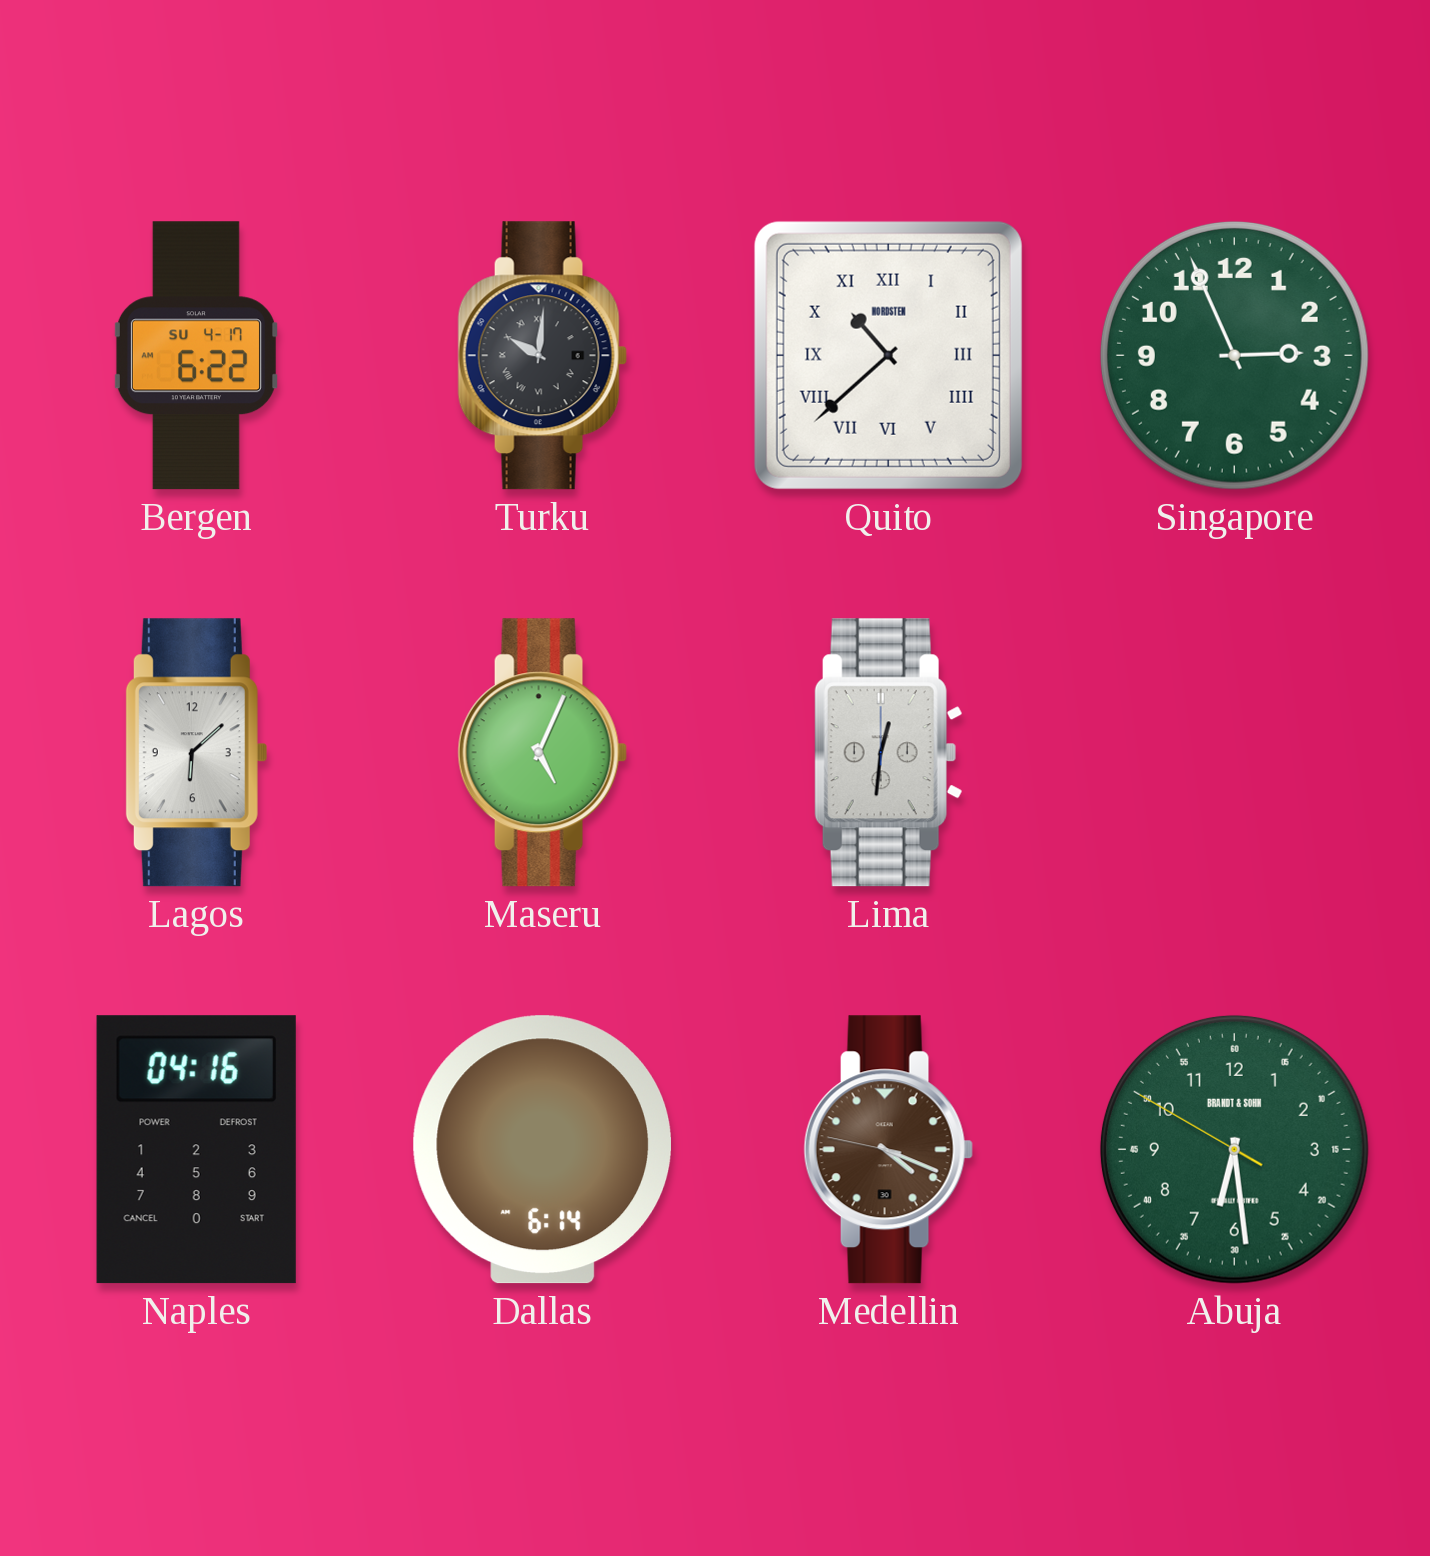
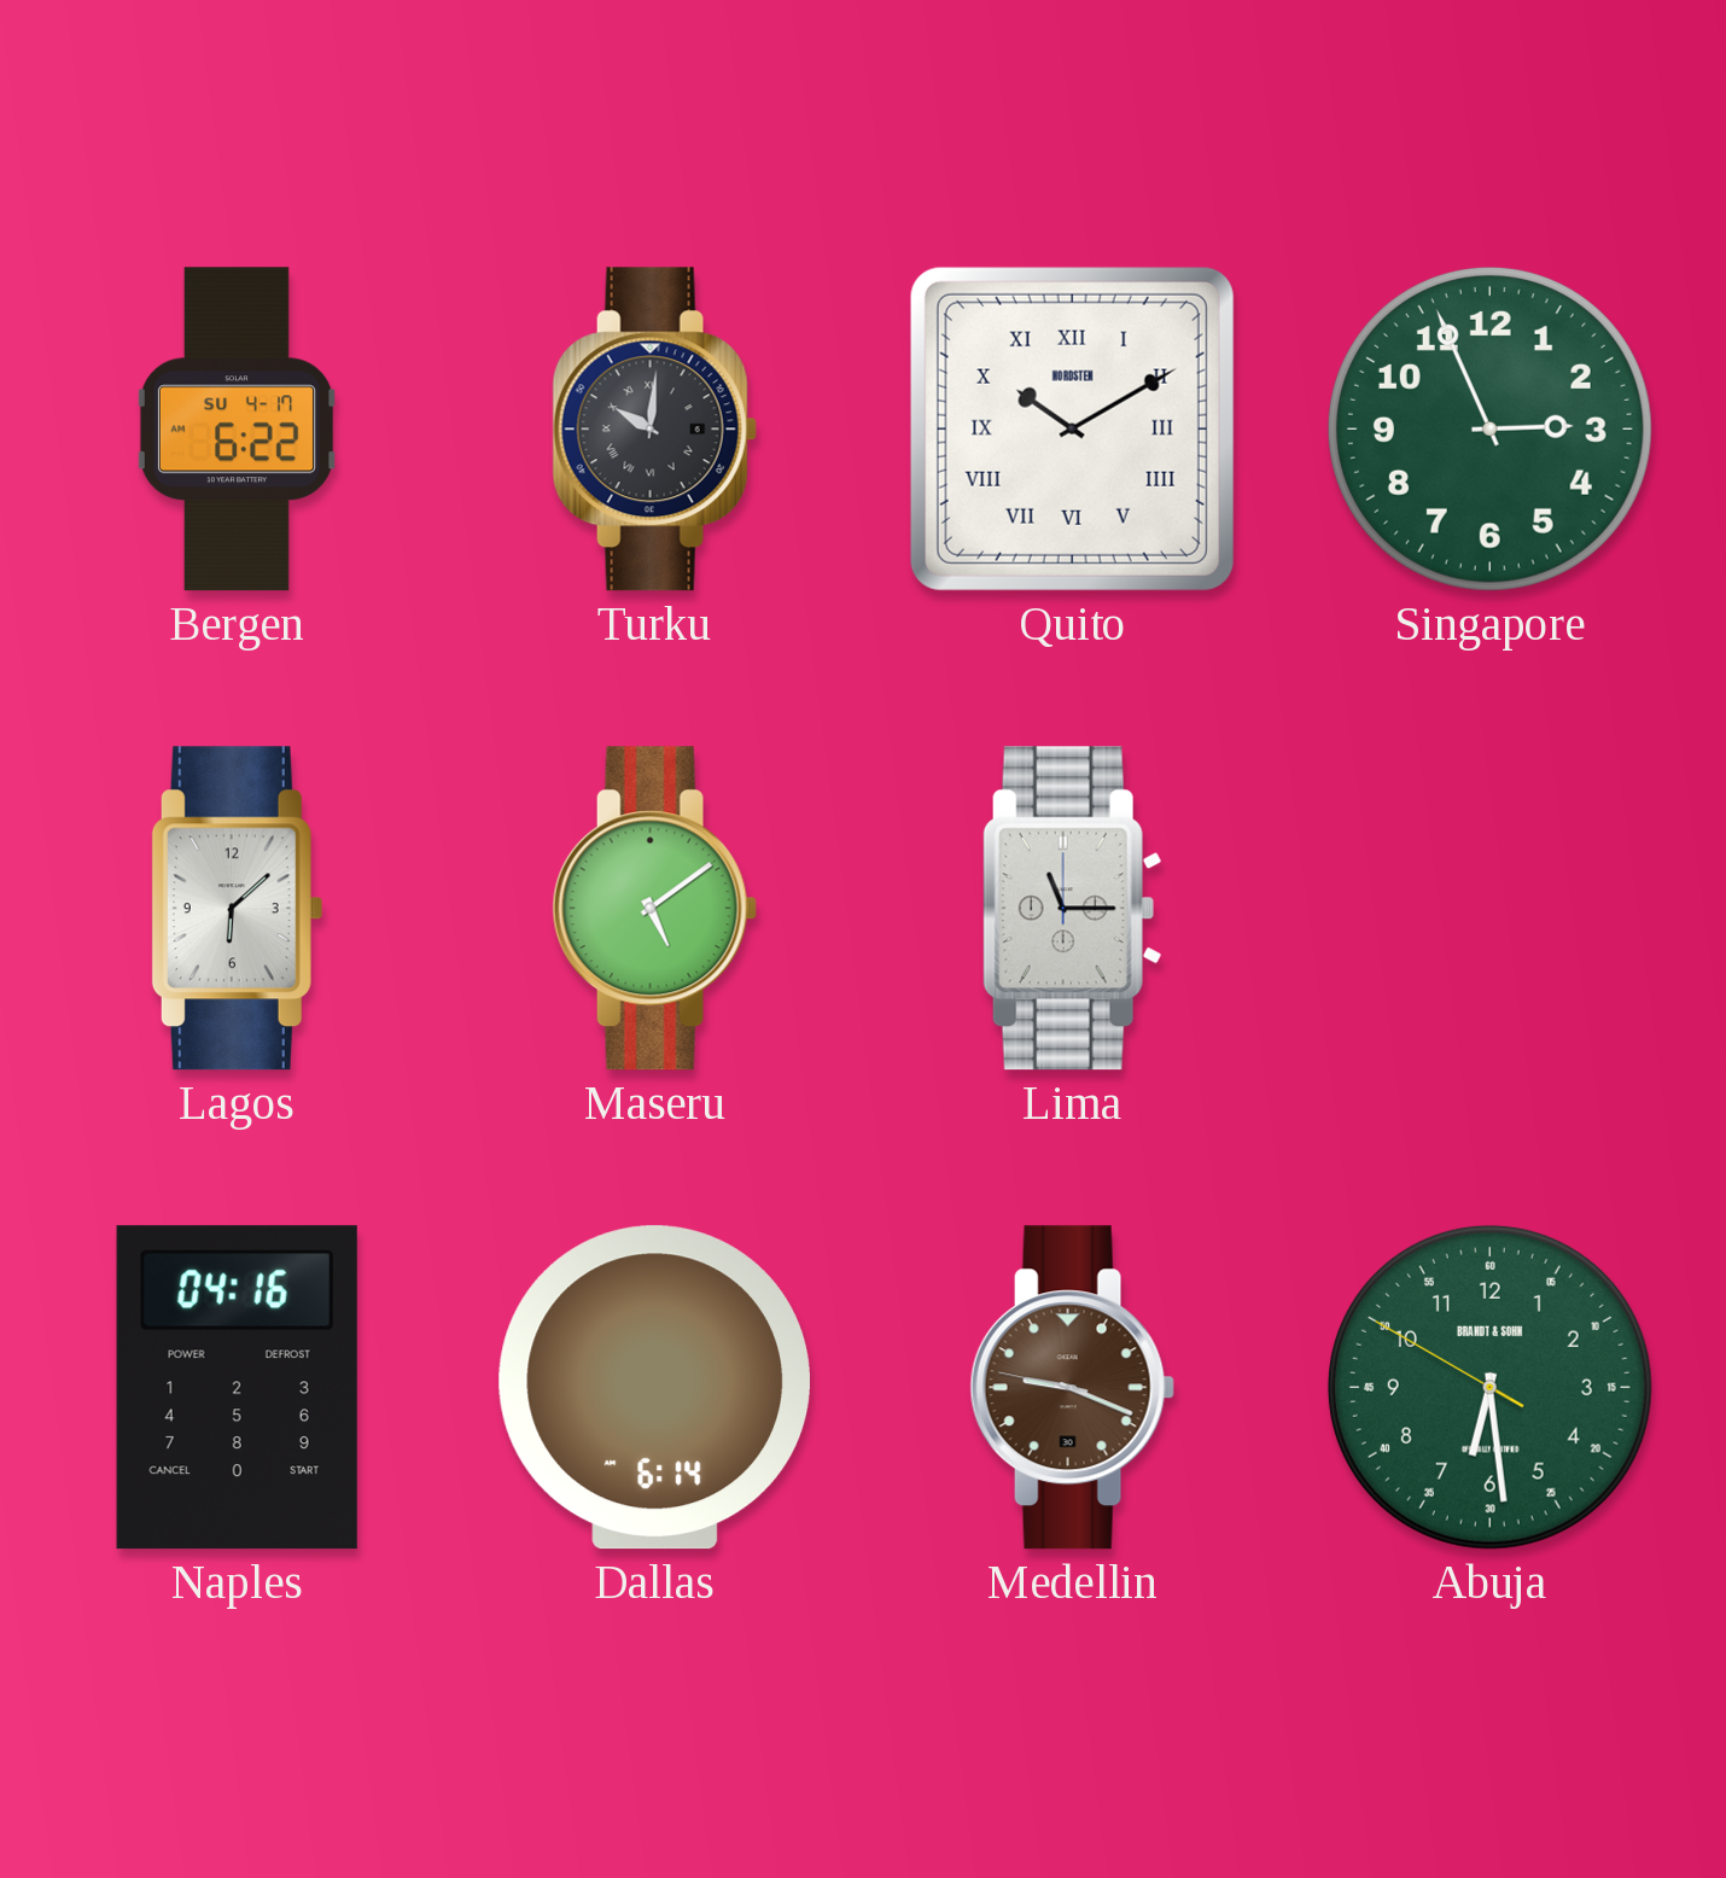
Quito: 10:38 -> 10:10
Maseru: 5:04 -> 5:09
Lima: 12:31 -> 11:15
Medellin: 4:18 -> 9:18
